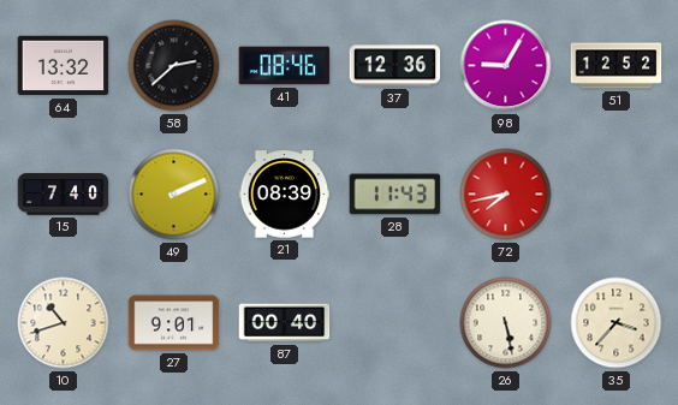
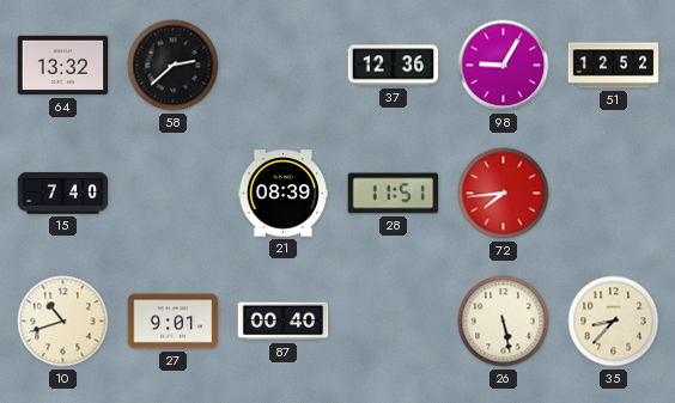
41: 08:46 -> none
49: 2:11 -> none
28: 11:43 -> 11:51
72: 7:43 -> 7:44
35: 3:37 -> 8:37
